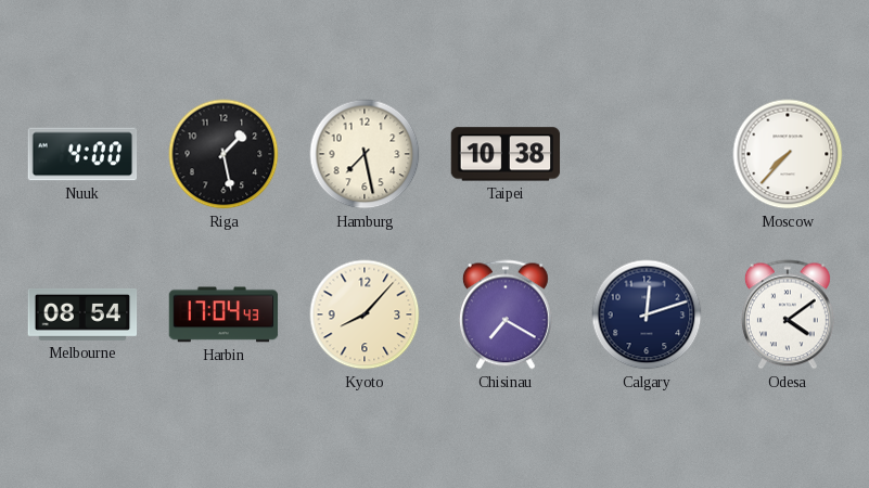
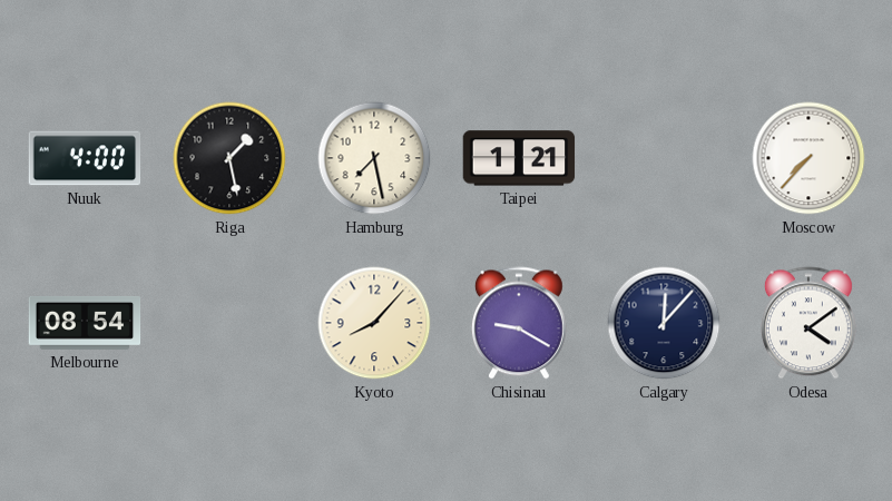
Taipei: 10:38 -> 1:21
Harbin: 17:04 -> none
Chisinau: 7:20 -> 9:20
Calgary: 12:12 -> 12:07
